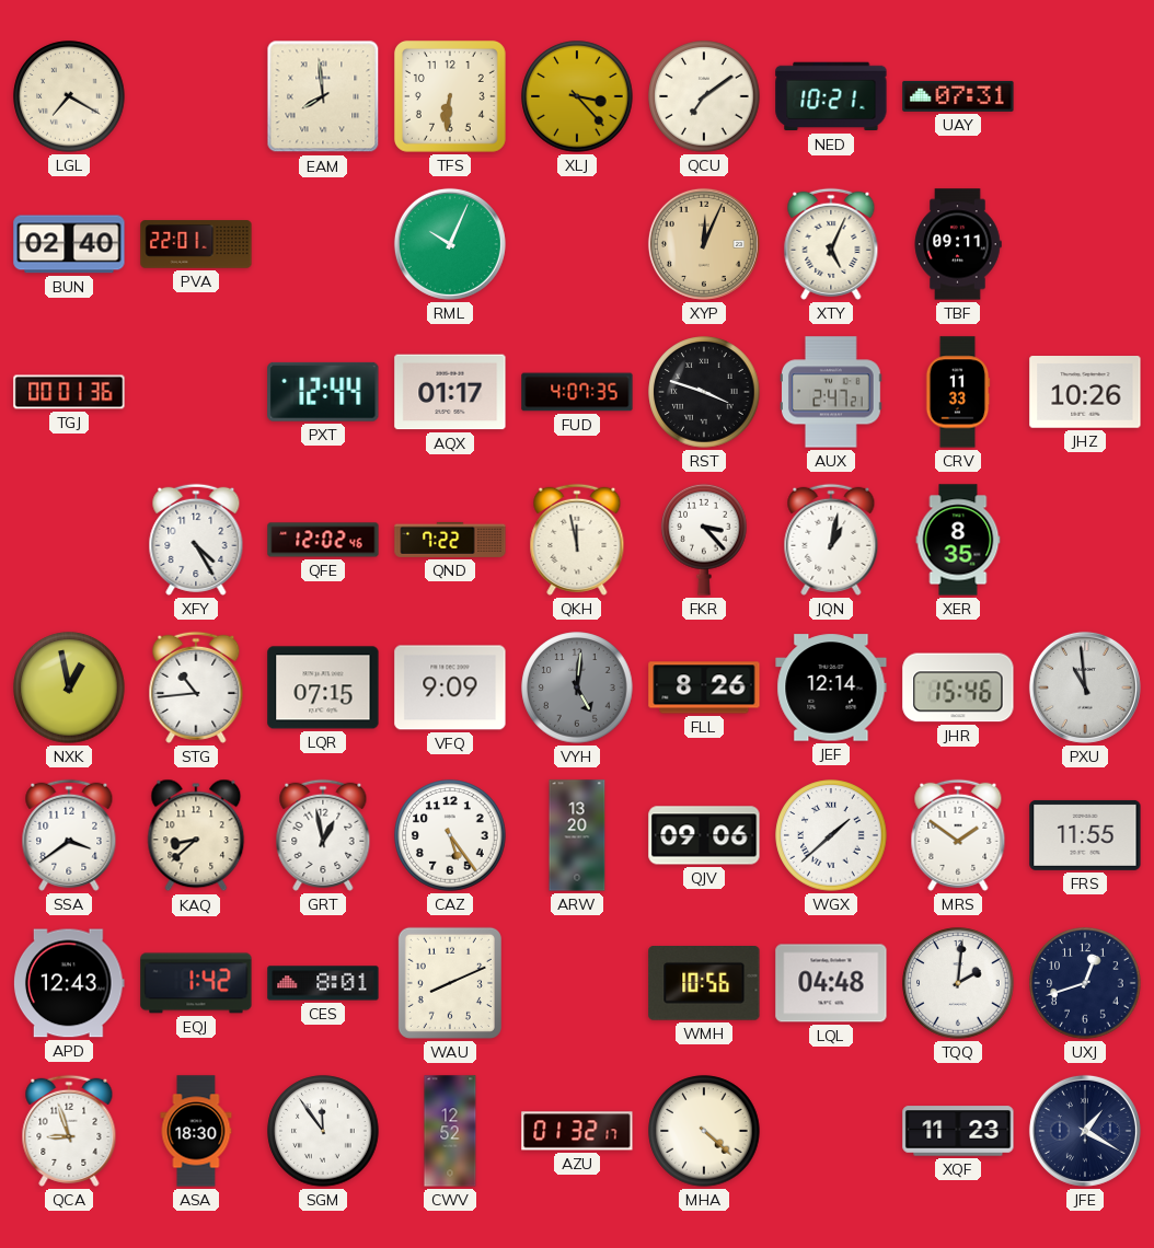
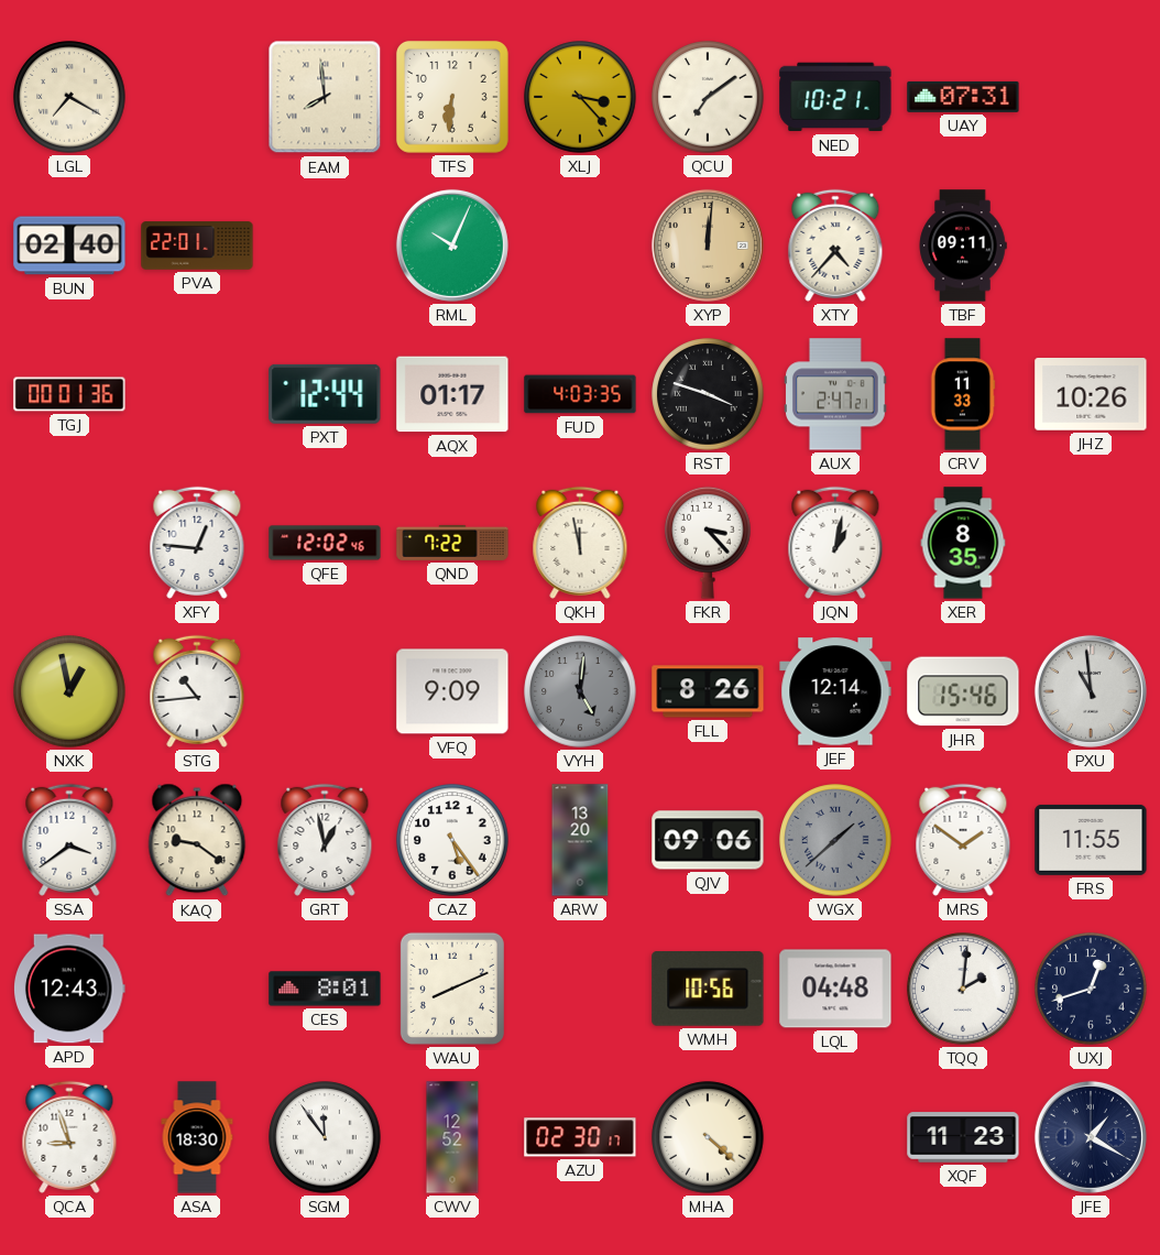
XYP: 12:04 -> 12:01
XTY: 5:04 -> 4:37
FUD: 4:07 -> 4:03
XFY: 4:25 -> 12:46
LQR: 07:15 -> none
KAQ: 8:38 -> 9:21
WGX dial: white -> grey
EQJ: 1:42 -> none
AZU: 01:32 -> 02:30
